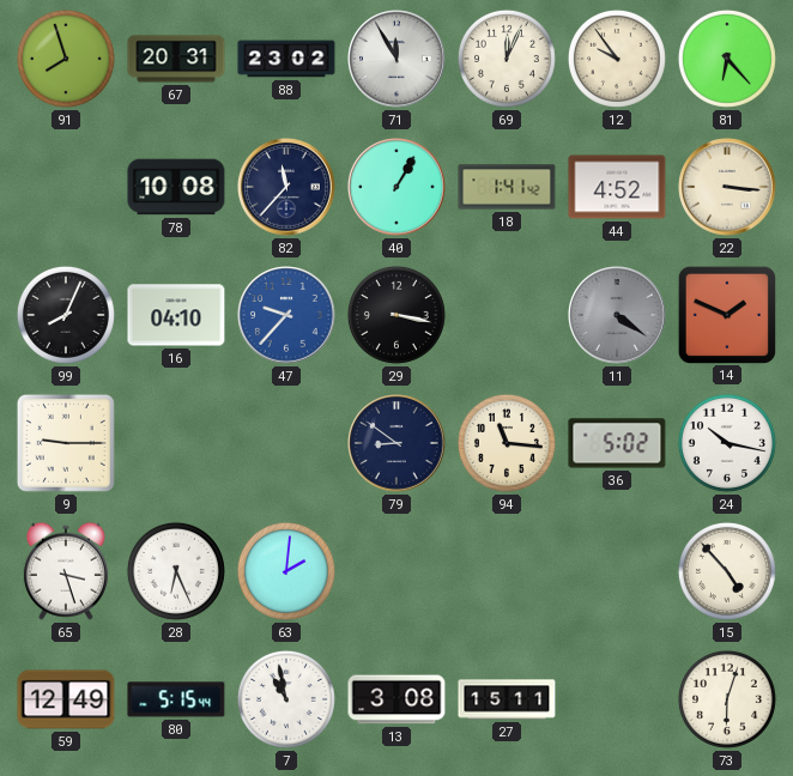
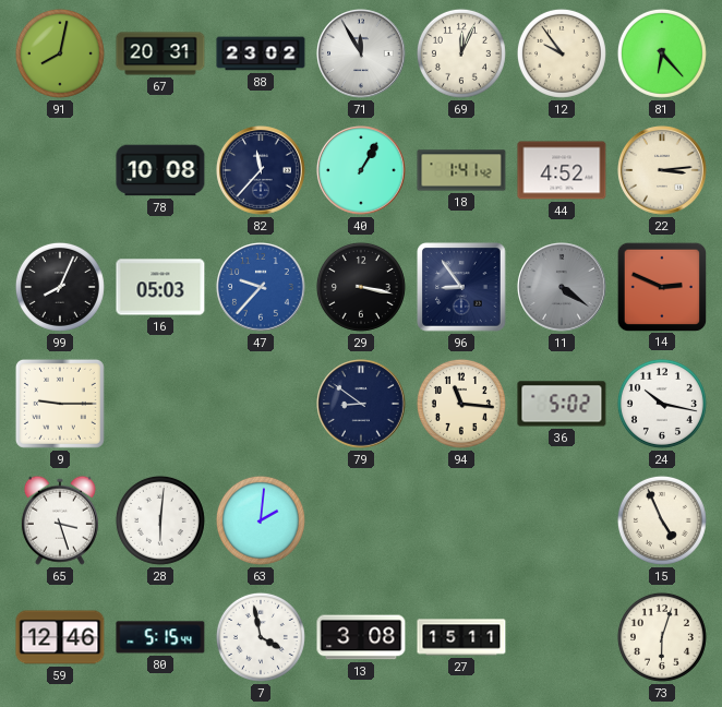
91: 7:57 -> 8:02
22: 3:16 -> 3:14
16: 04:10 -> 05:03
96: none -> 8:54
14: 1:49 -> 2:49
28: 6:26 -> 6:01
15: 4:53 -> 4:56
59: 12:49 -> 12:46
7: 10:58 -> 3:58
